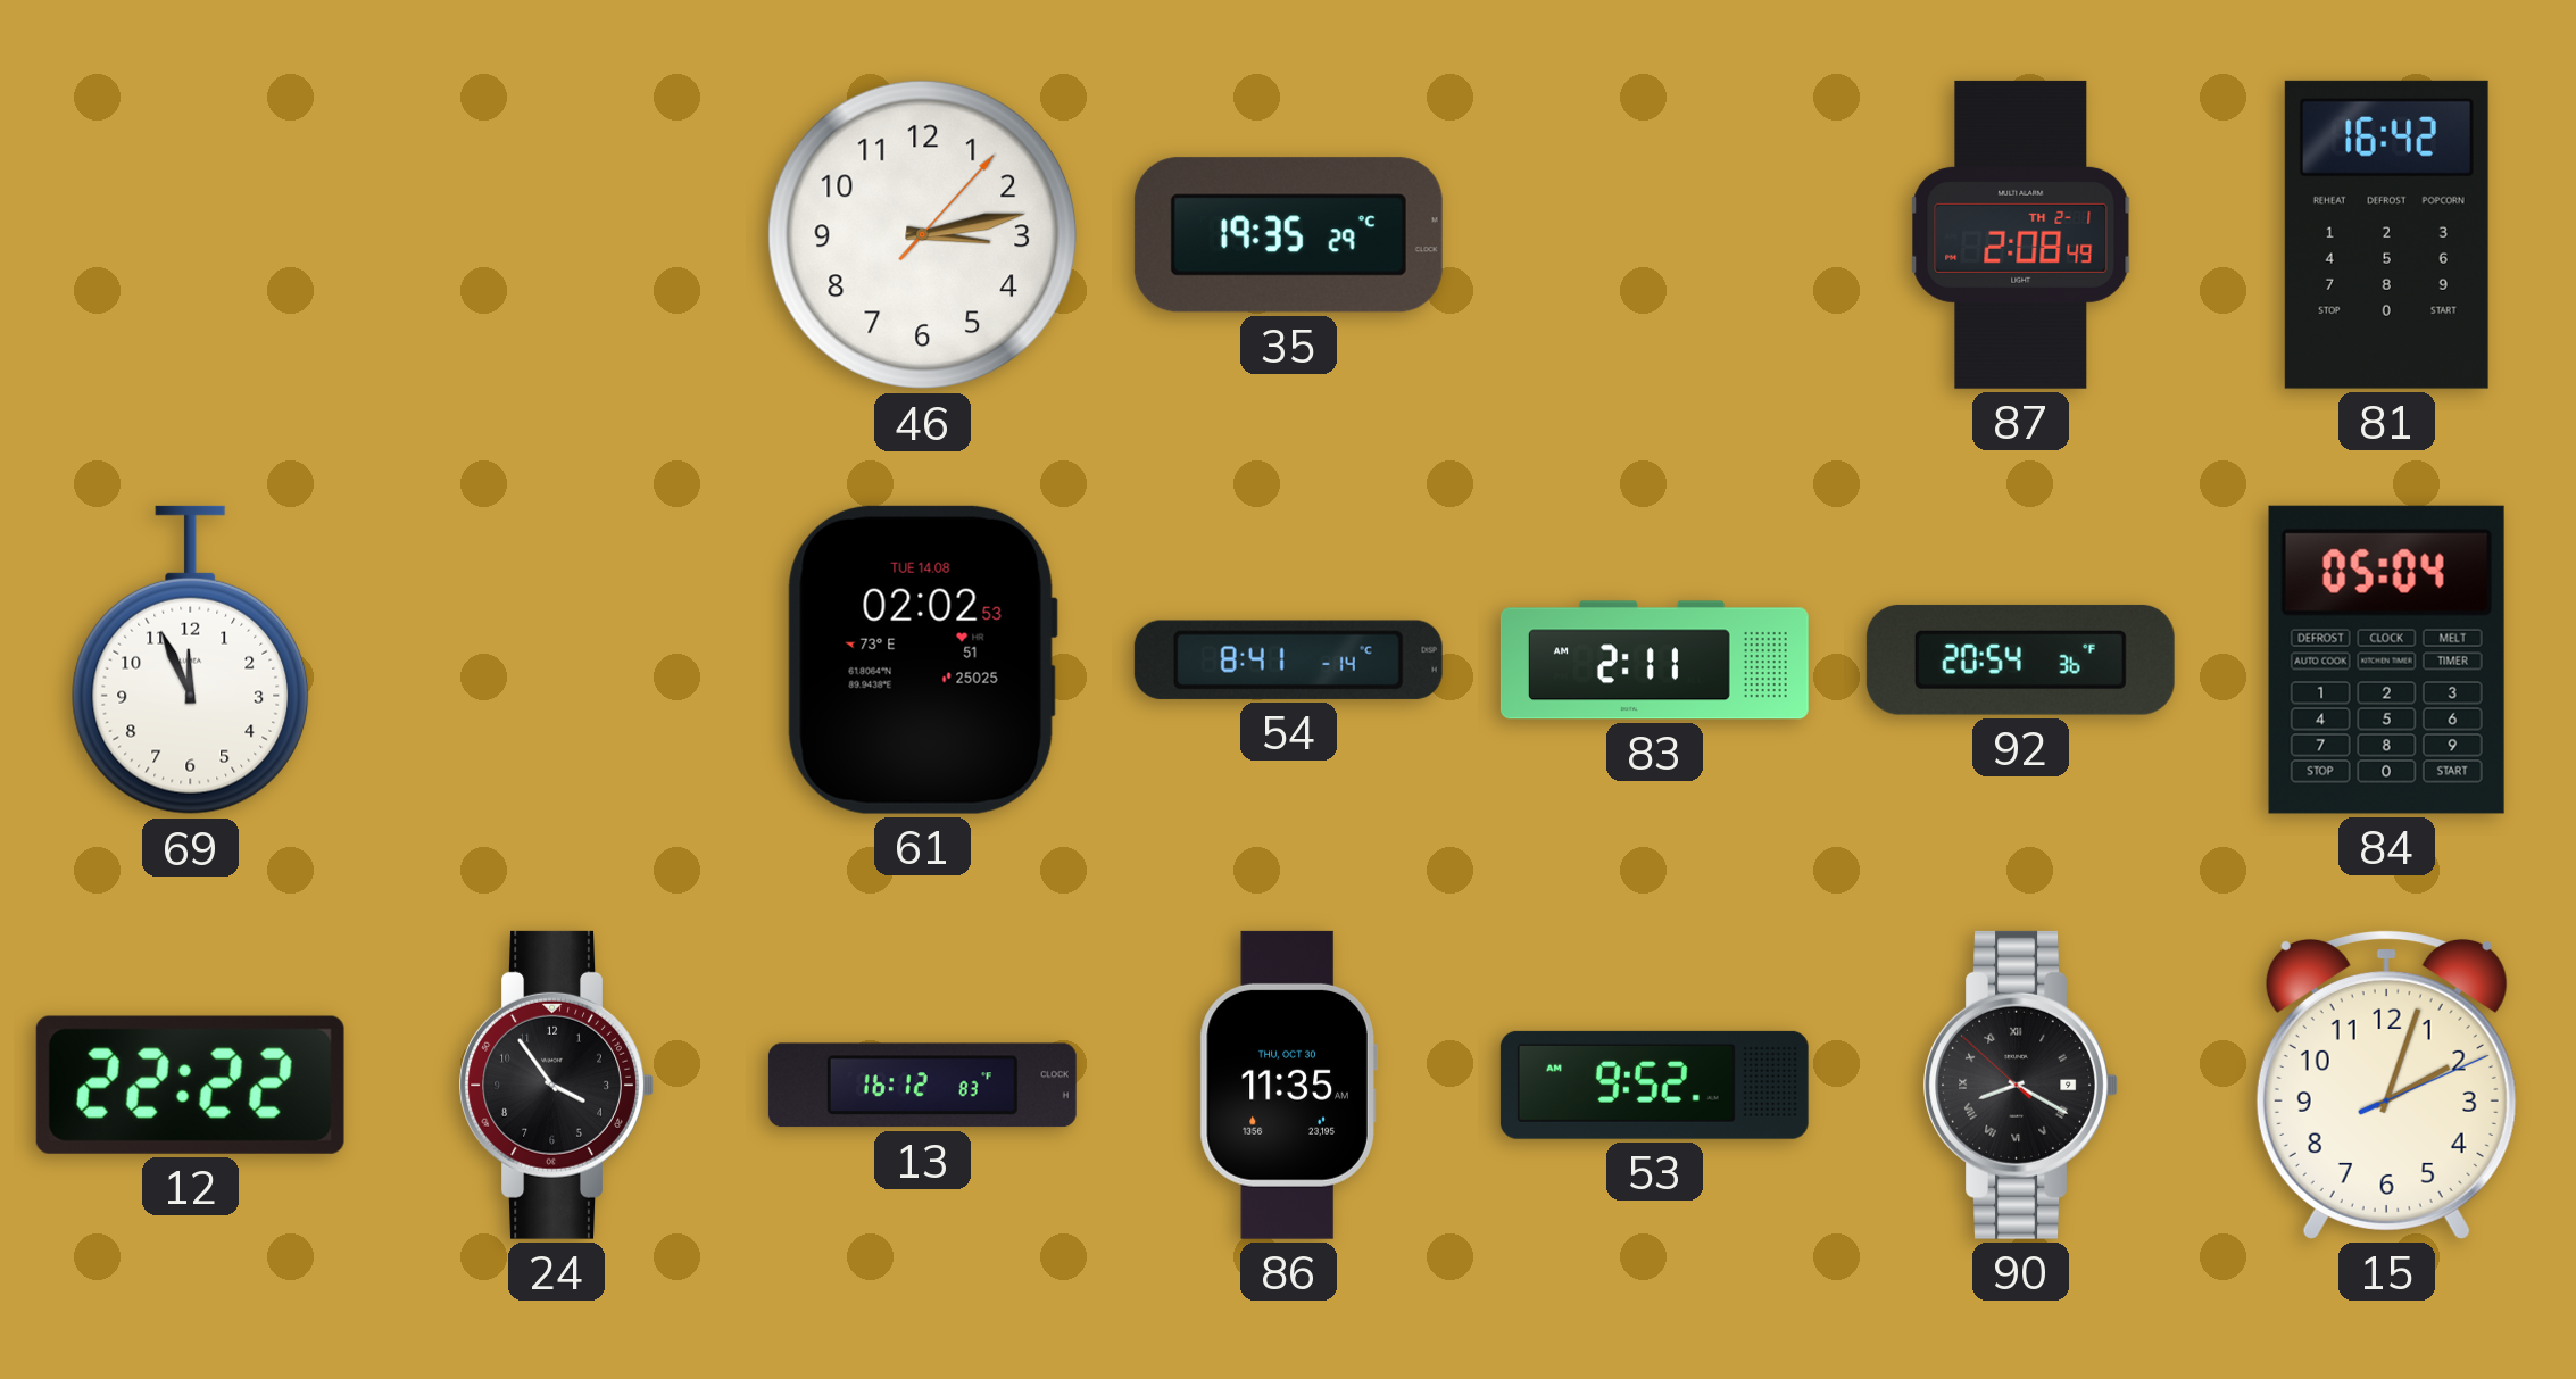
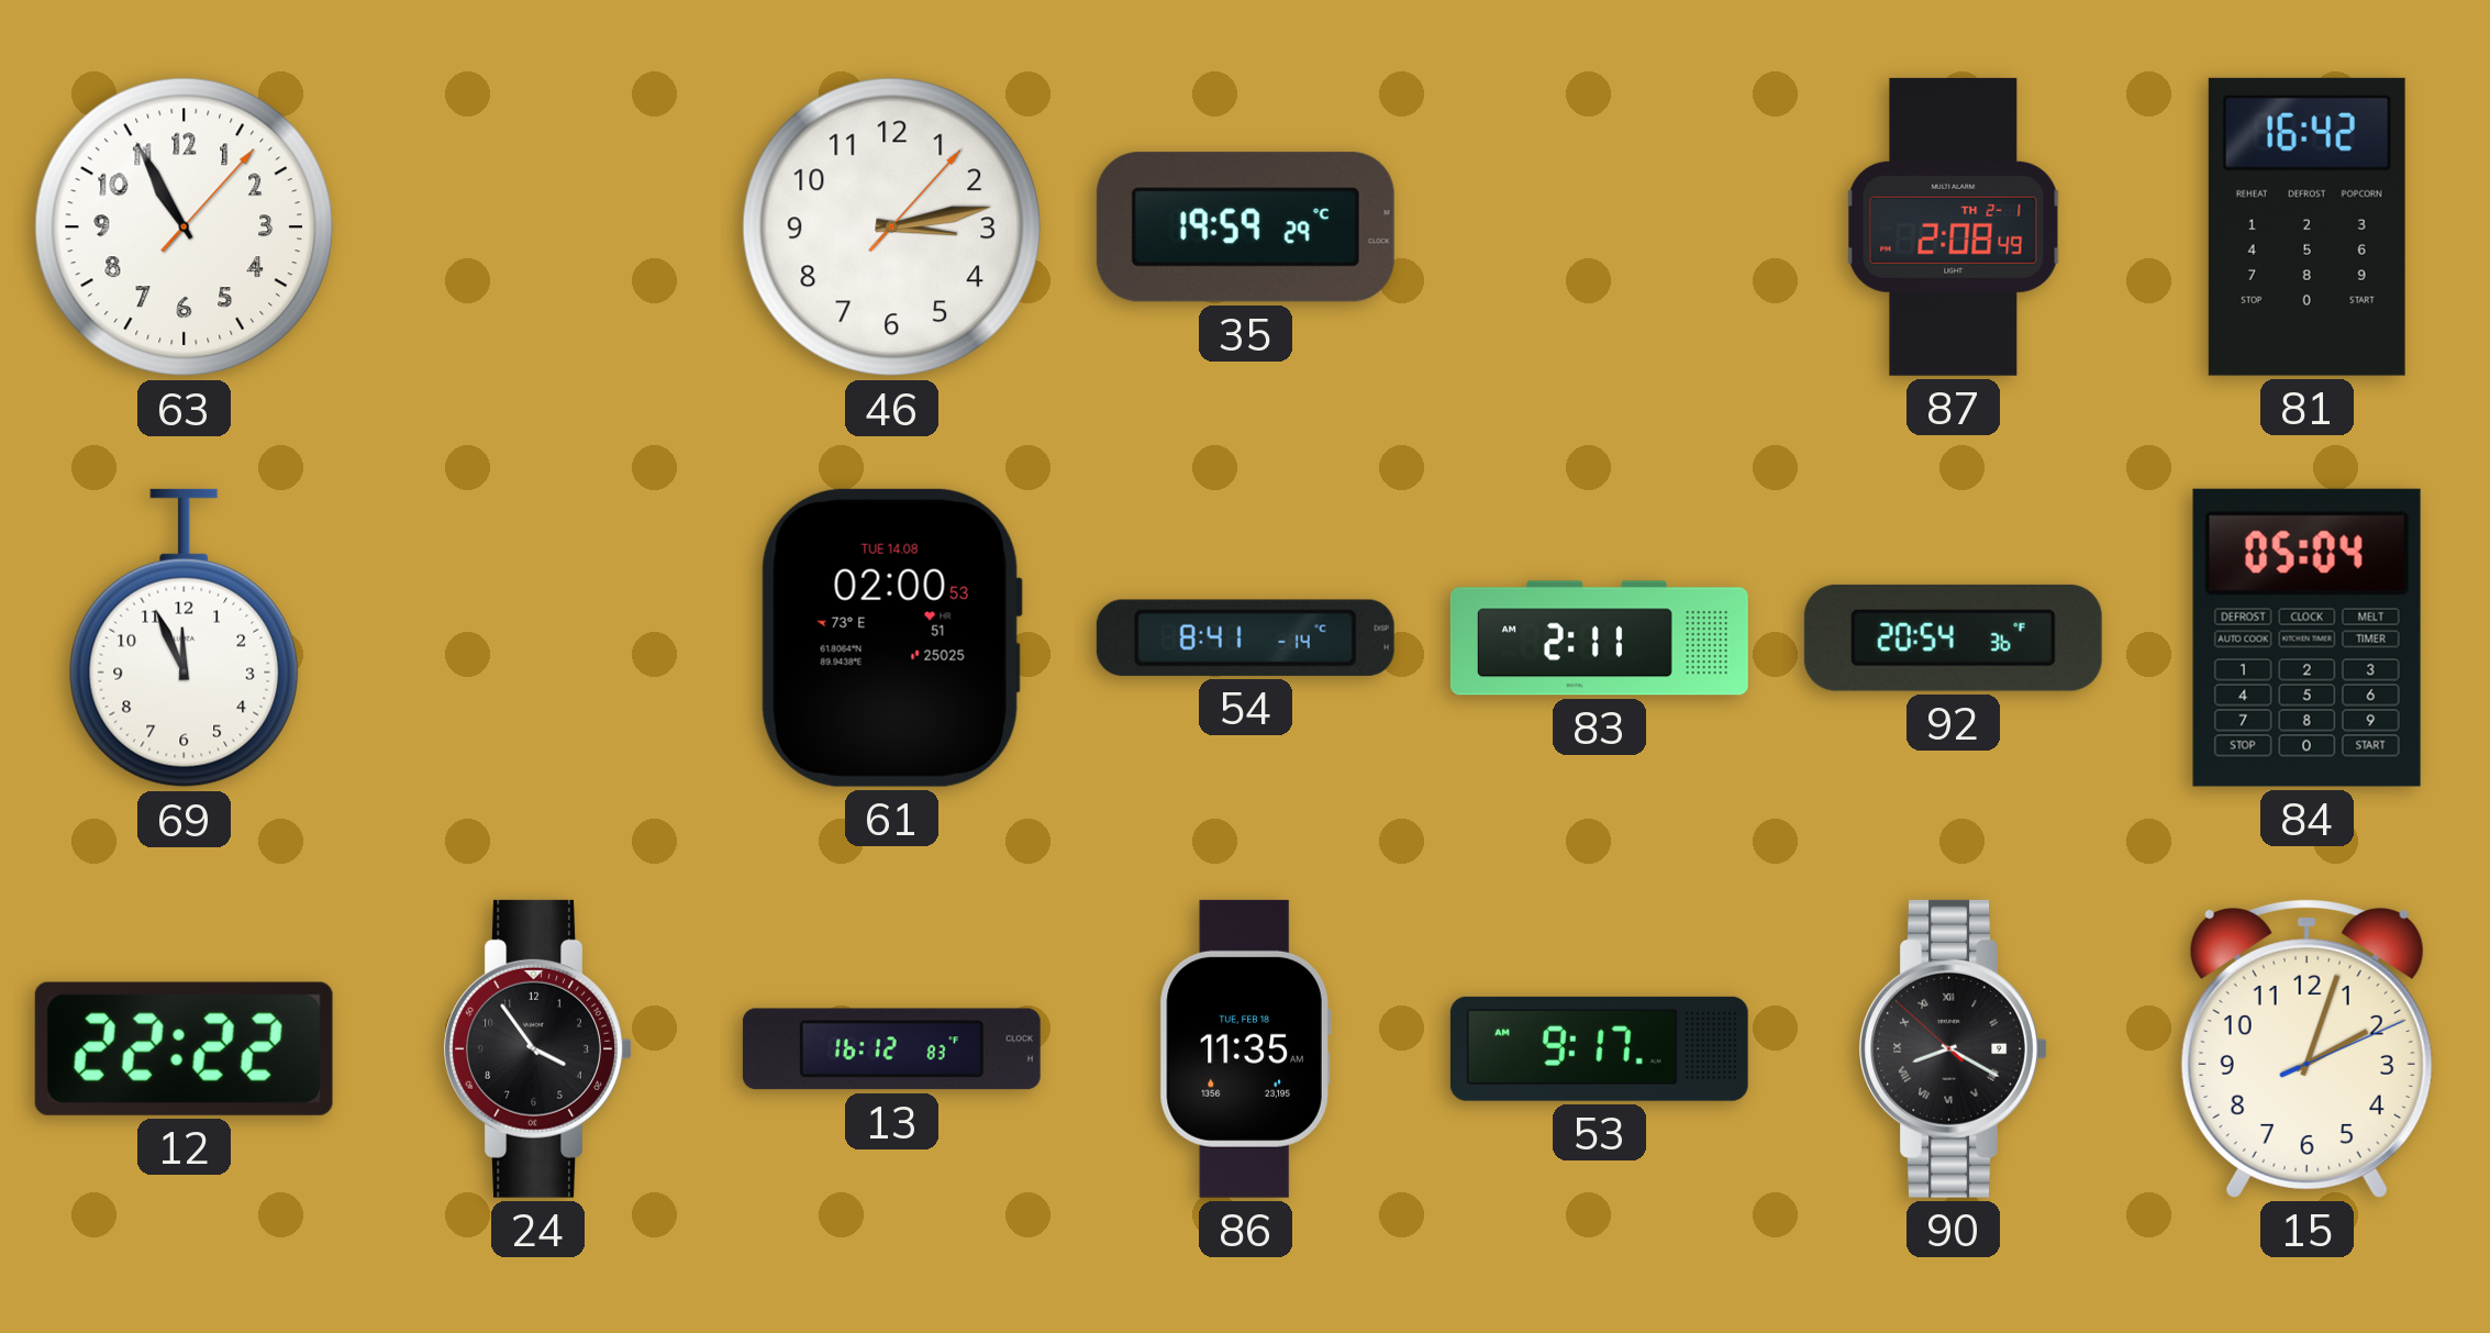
63: none -> 10:55
35: 19:35 -> 19:59
61: 02:02 -> 02:00
86 date: THU, OCT 30 -> TUE, FEB 18
53: 9:52 -> 9:17
